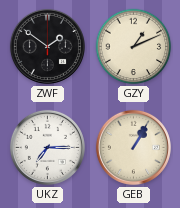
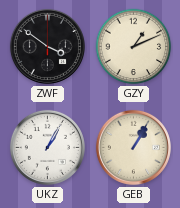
ZWF: 1:51 -> 3:51
UKZ: 7:15 -> 1:05
